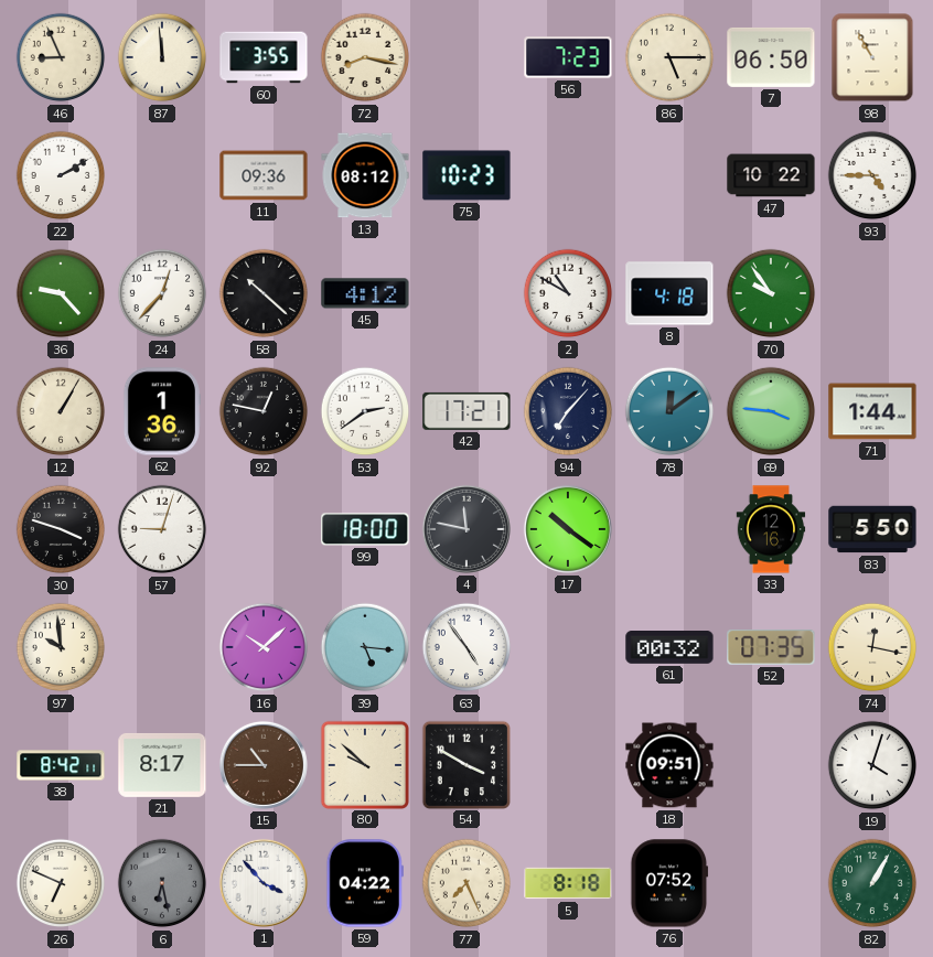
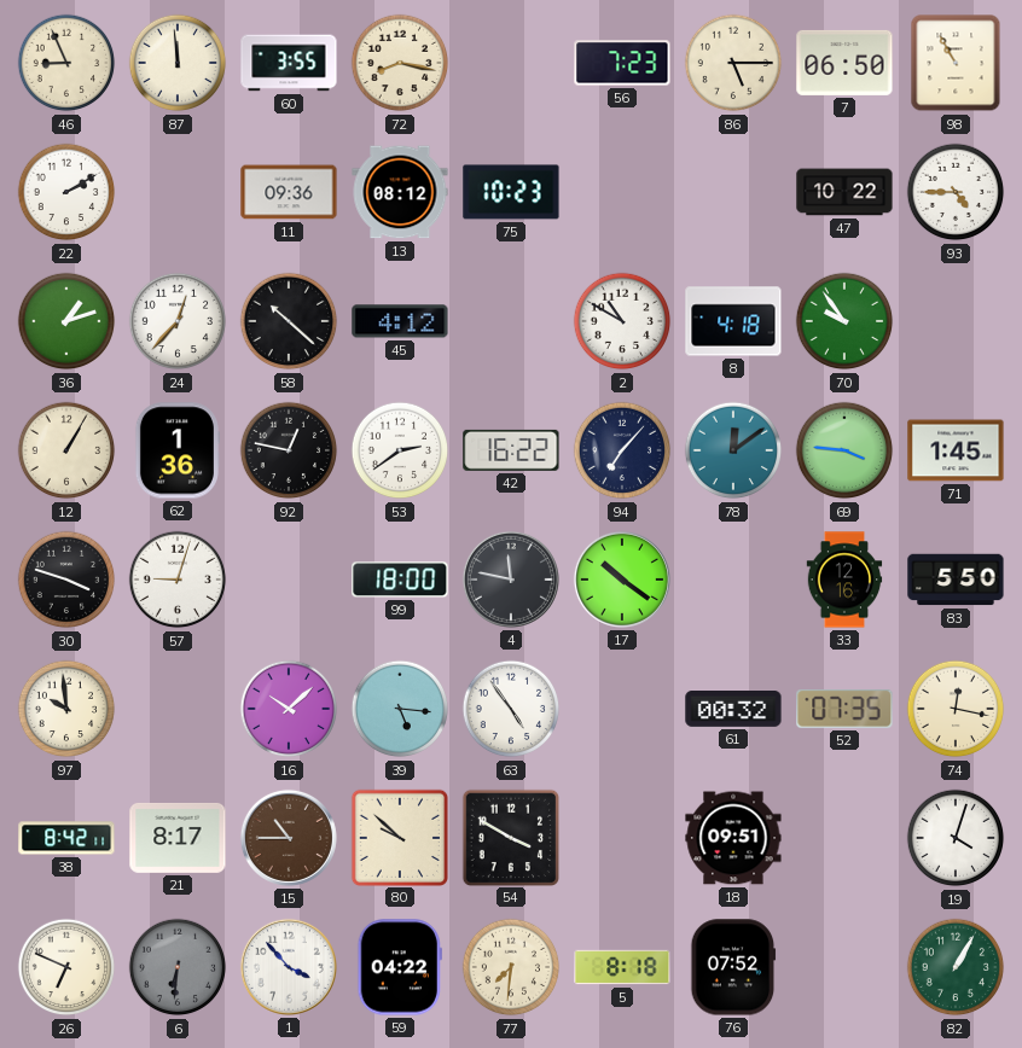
36: 9:23 -> 1:12
42: 17:21 -> 16:22
71: 1:44 -> 1:45
6: 6:28 -> 6:31
77: 7:26 -> 7:31
